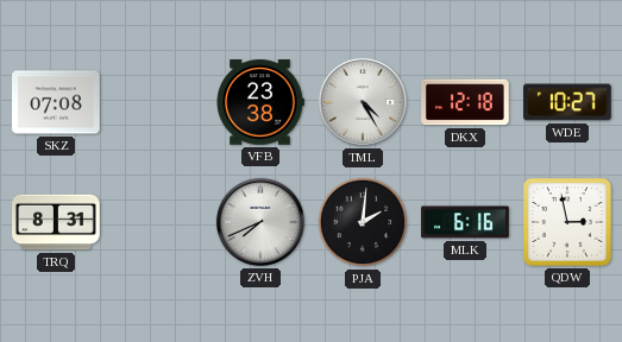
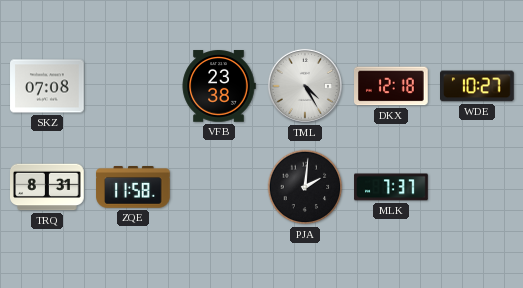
ZQE: none -> 11:58
ZVH: 7:41 -> none
MLK: 6:16 -> 7:37
QDW: 2:58 -> none
